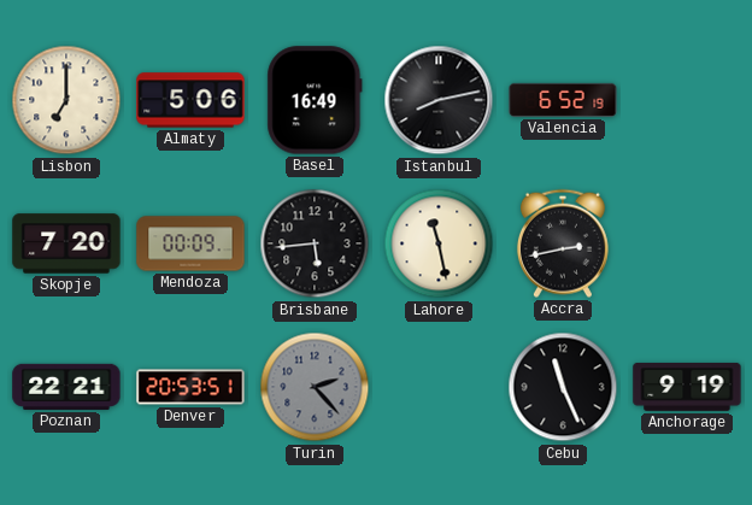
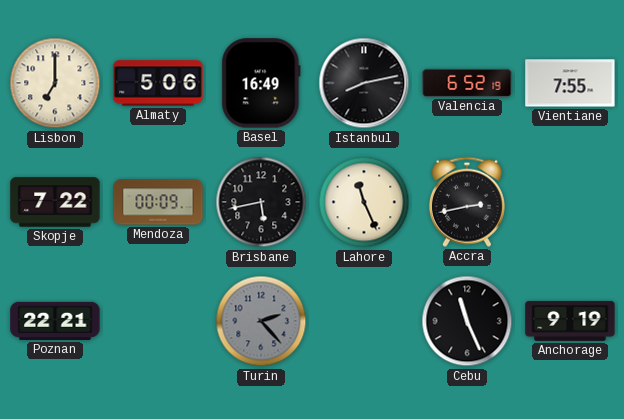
Vientiane: none -> 7:55
Skopje: 7:20 -> 7:22
Brisbane: 5:44 -> 5:43
Lahore: 11:28 -> 11:26
Denver: 20:53 -> none
